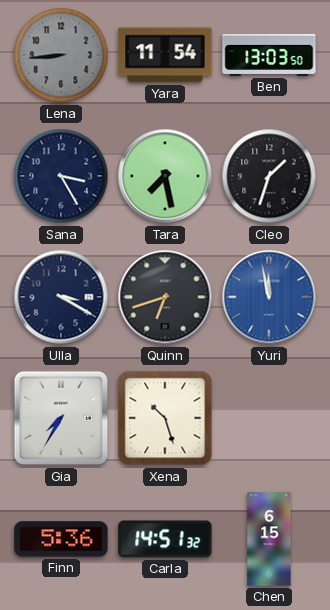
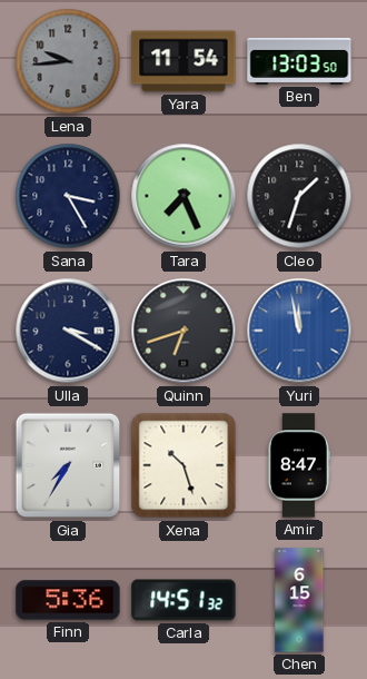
Lena: 8:44 -> 9:44
Tara: 7:28 -> 7:26
Amir: none -> 8:47
